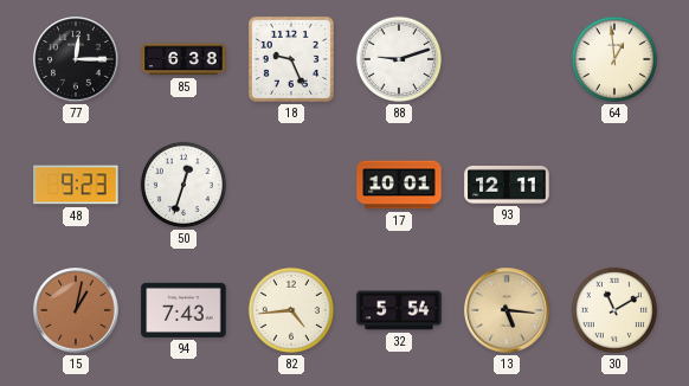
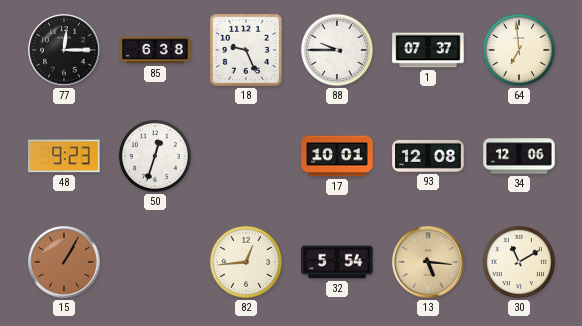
88: 9:12 -> 9:45
1: none -> 07:37
64: 12:59 -> 6:59
93: 12:11 -> 12:08
34: none -> 12:06
15: 1:02 -> 1:05
94: 7:43 -> none
82: 4:44 -> 12:44
